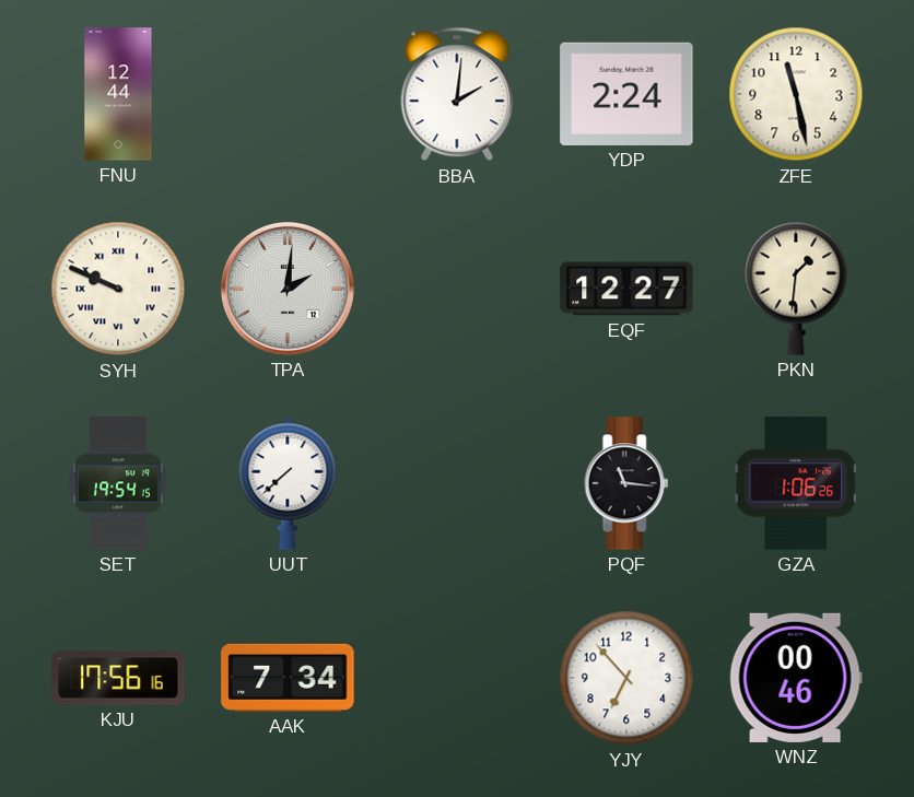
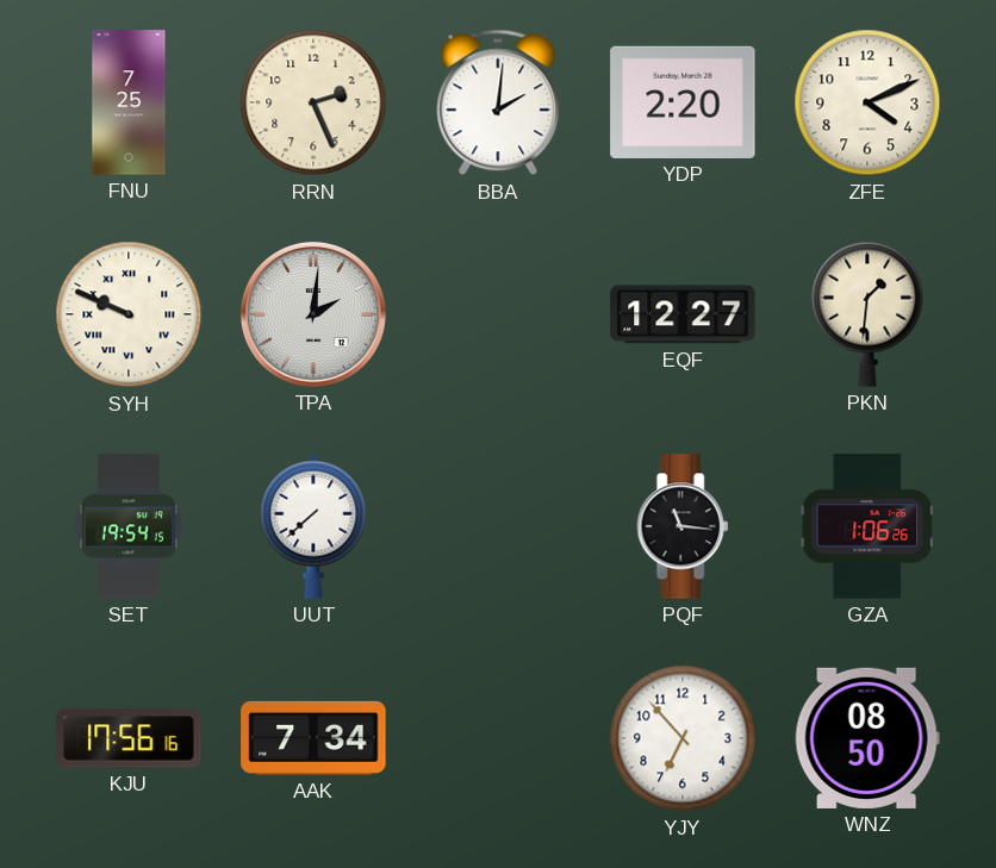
FNU: 12:44 -> 7:25
RRN: none -> 2:26
YDP: 2:24 -> 2:20
ZFE: 11:28 -> 4:11
WNZ: 00:46 -> 08:50
